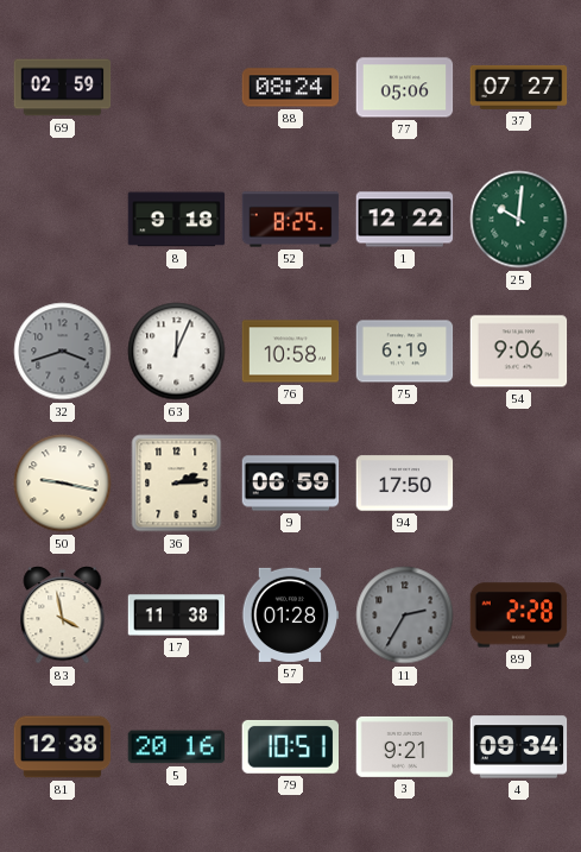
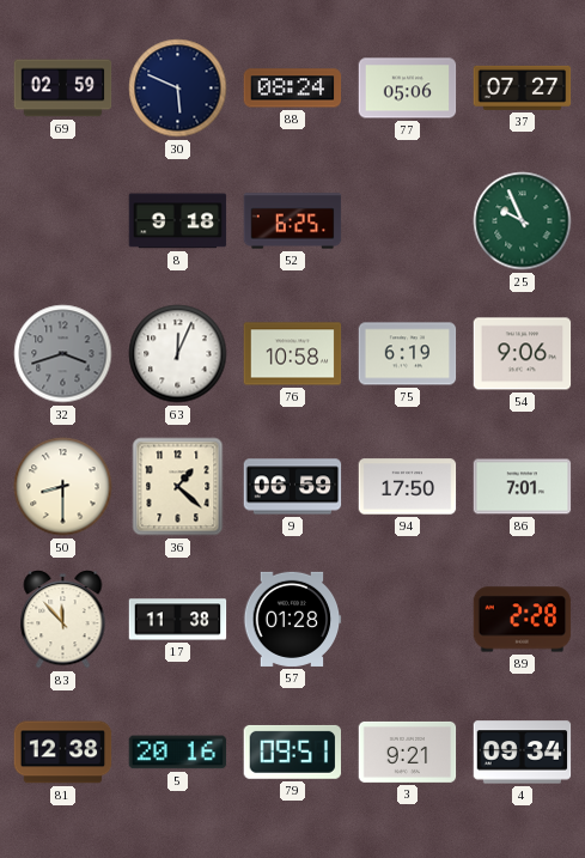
30: none -> 5:49
52: 8:25 -> 6:25
1: 12:22 -> none
25: 10:01 -> 9:56
50: 9:17 -> 8:30
36: 2:14 -> 1:22
86: none -> 7:01
83: 3:58 -> 11:53
11: 2:35 -> none
79: 10:51 -> 09:51
